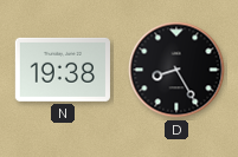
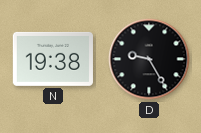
D: 8:25 -> 9:25
